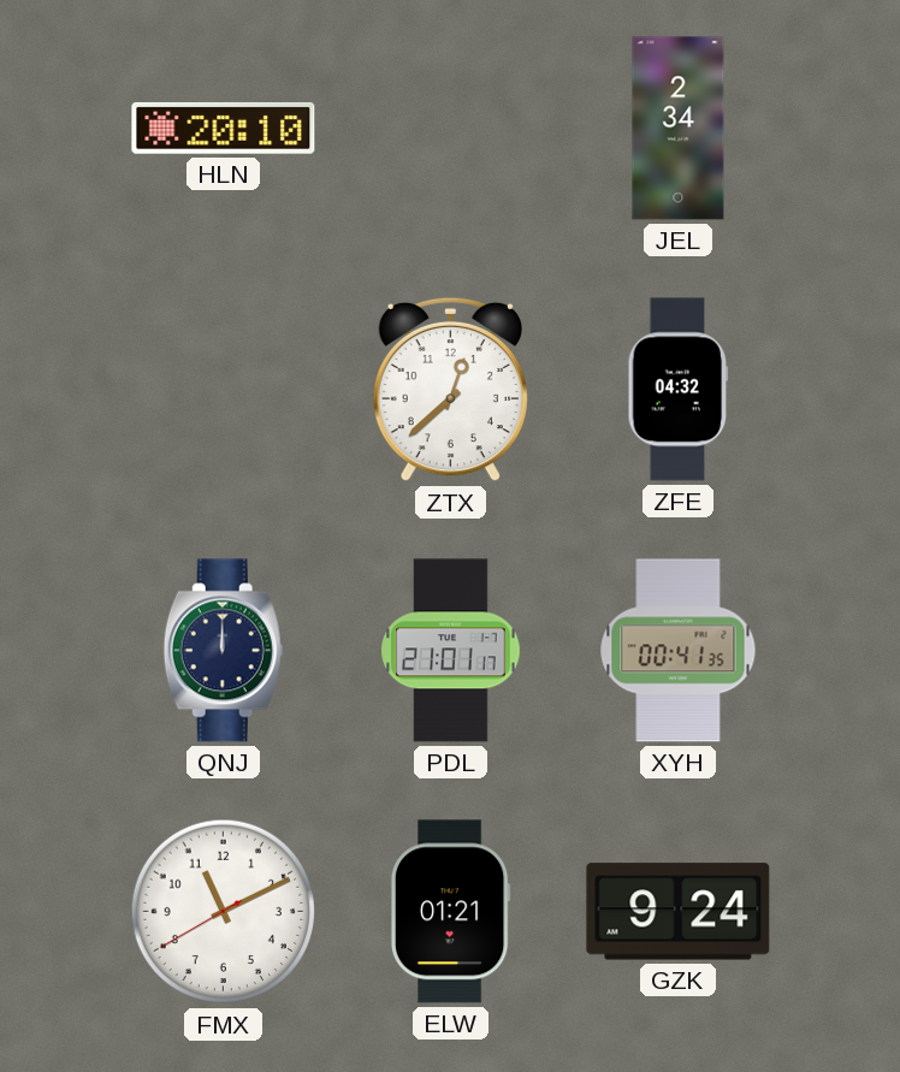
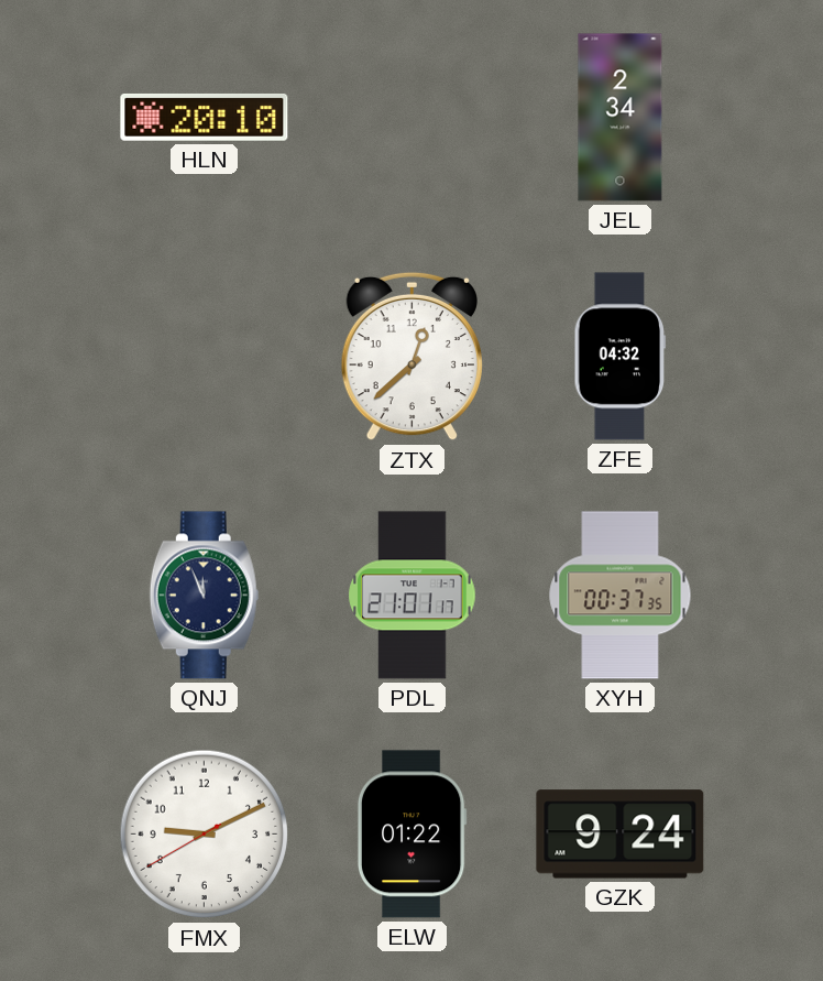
QNJ: 12:00 -> 11:56
XYH: 00:41 -> 00:37
FMX: 11:10 -> 9:10
ELW: 01:21 -> 01:22
